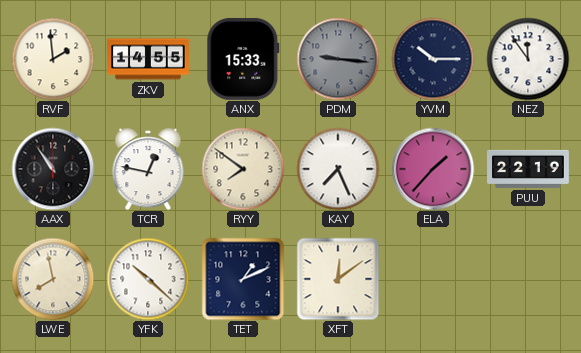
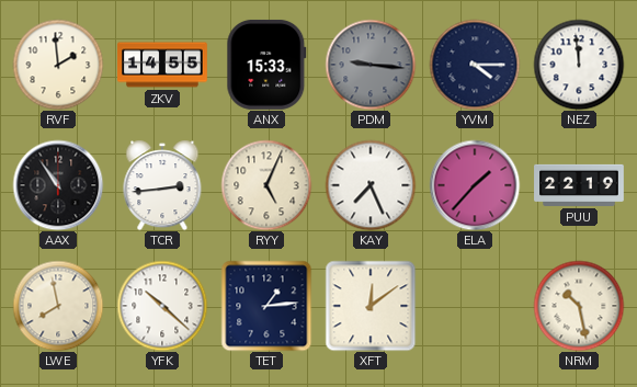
YVM: 10:15 -> 4:15
NEZ: 11:54 -> 11:59
TCR: 12:47 -> 2:44
RYY: 7:51 -> 5:04
TET: 1:11 -> 1:14
NRM: none -> 10:28
